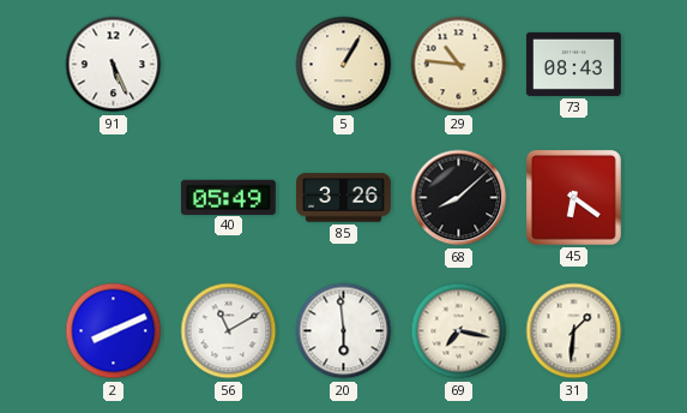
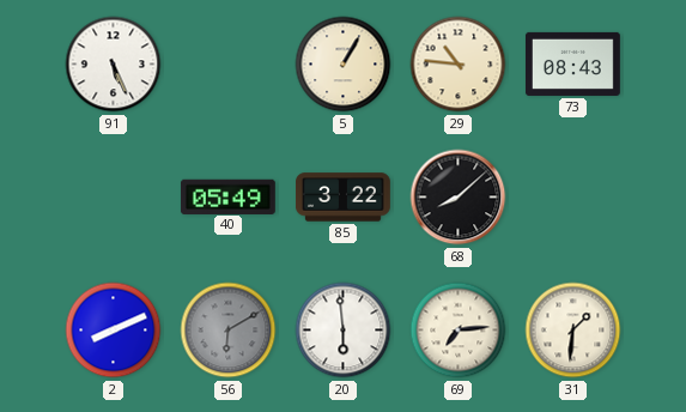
85: 3:26 -> 3:22
45: 6:21 -> none
56: 11:10 -> 6:10
56 dial: white -> grey
69: 7:17 -> 7:14
